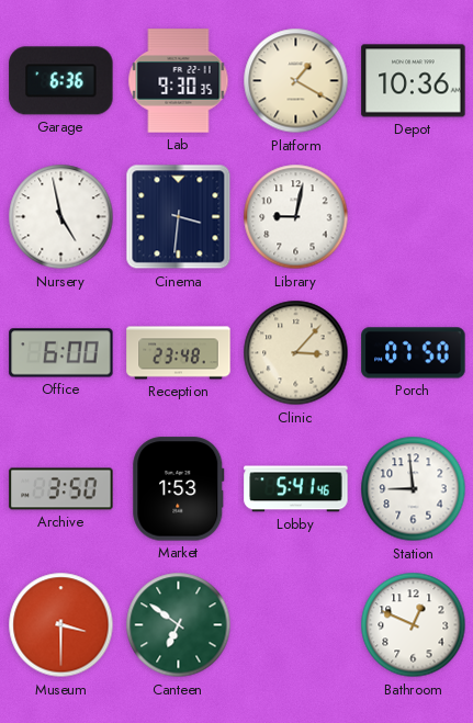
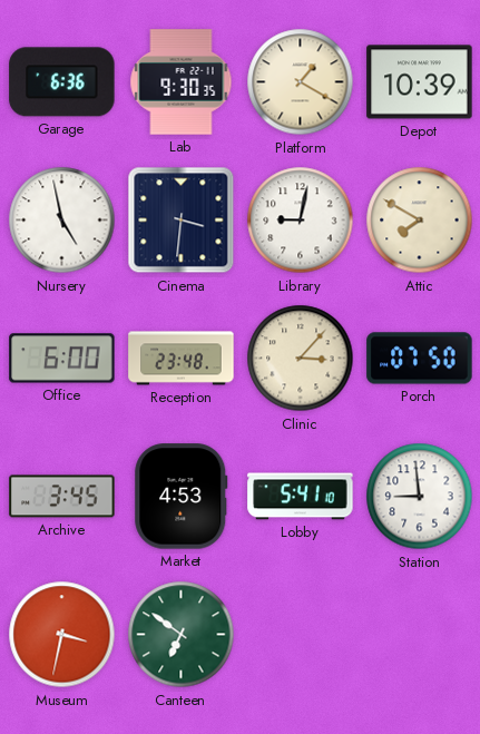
Depot: 10:36 -> 10:39
Attic: none -> 7:50
Archive: 3:50 -> 3:45
Market: 1:53 -> 4:53
Lobby: 5:41:46 -> 5:41:10
Museum: 3:30 -> 3:32
Bathroom: 12:49 -> none
